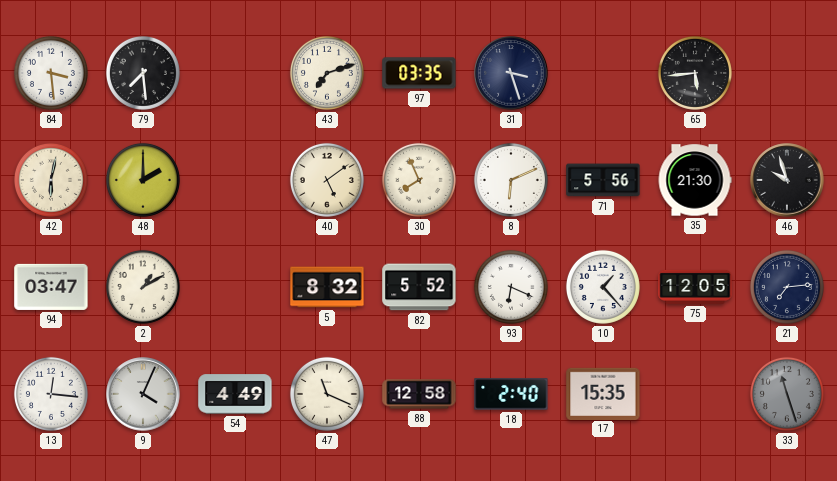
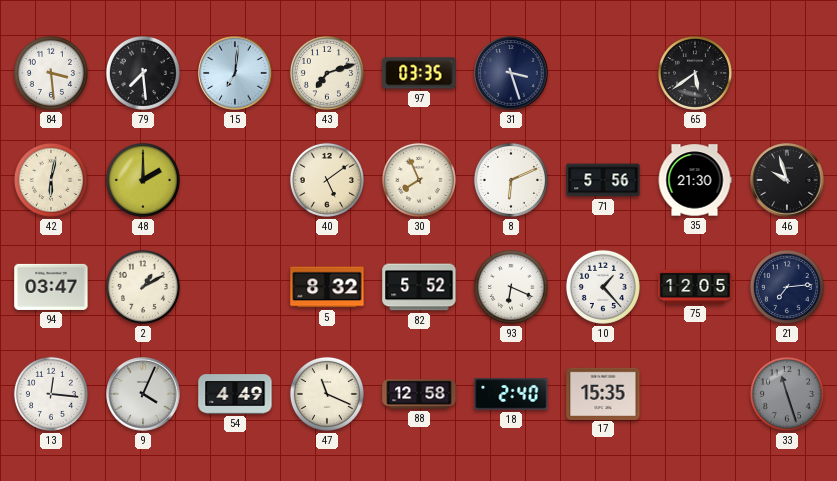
15: none -> 7:01
65: 5:44 -> 5:39
